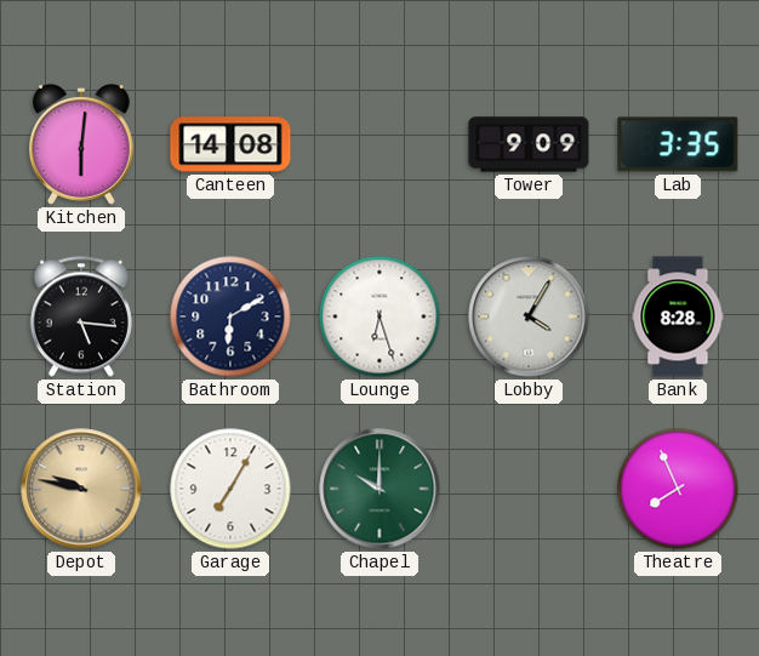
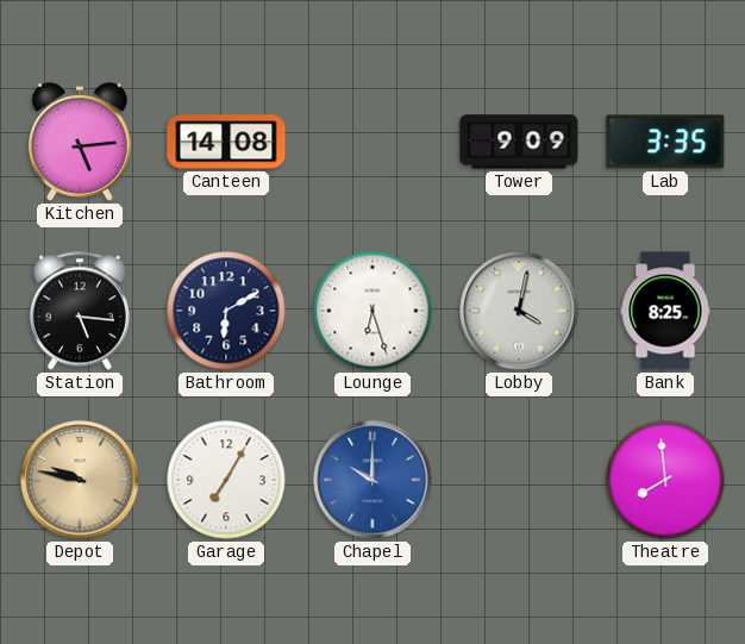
Kitchen: 6:01 -> 5:14
Lobby: 4:05 -> 4:02
Bank: 8:28 -> 8:25
Chapel dial: green -> blue
Theatre: 7:56 -> 7:59
